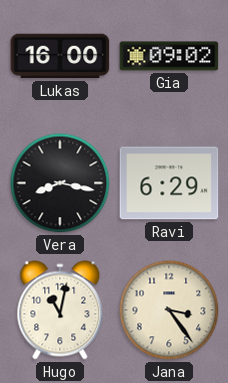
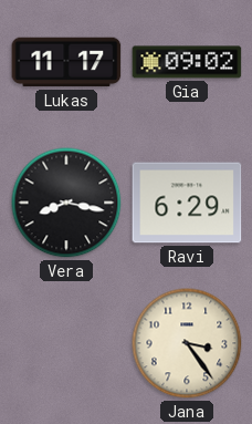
Lukas: 16:00 -> 11:17
Hugo: 11:02 -> none
